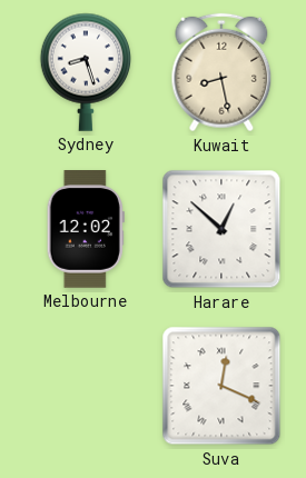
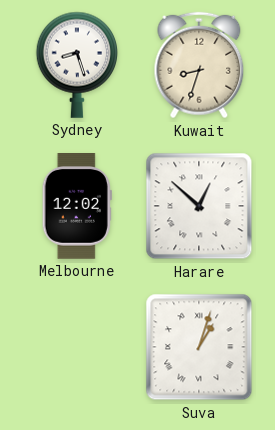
Kuwait: 8:28 -> 8:33
Suva: 12:19 -> 1:03
